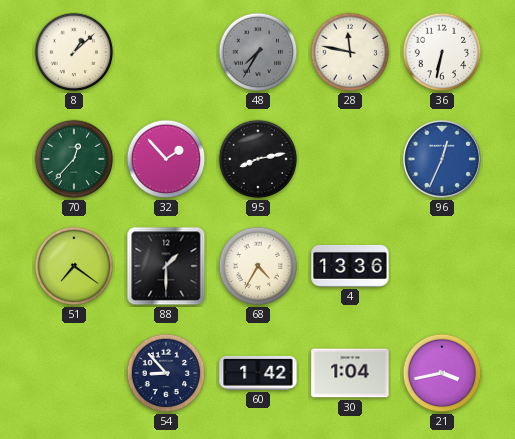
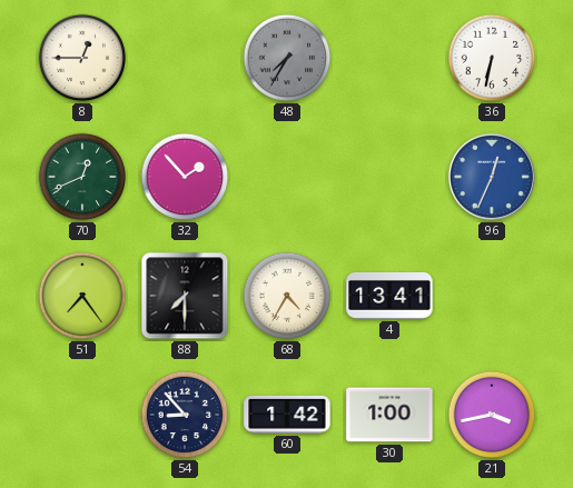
8: 1:08 -> 12:45
28: 11:47 -> none
70: 12:37 -> 12:41
95: 8:13 -> none
51: 7:21 -> 7:24
88: 1:30 -> 7:30
4: 13:36 -> 13:41
30: 1:04 -> 1:00
